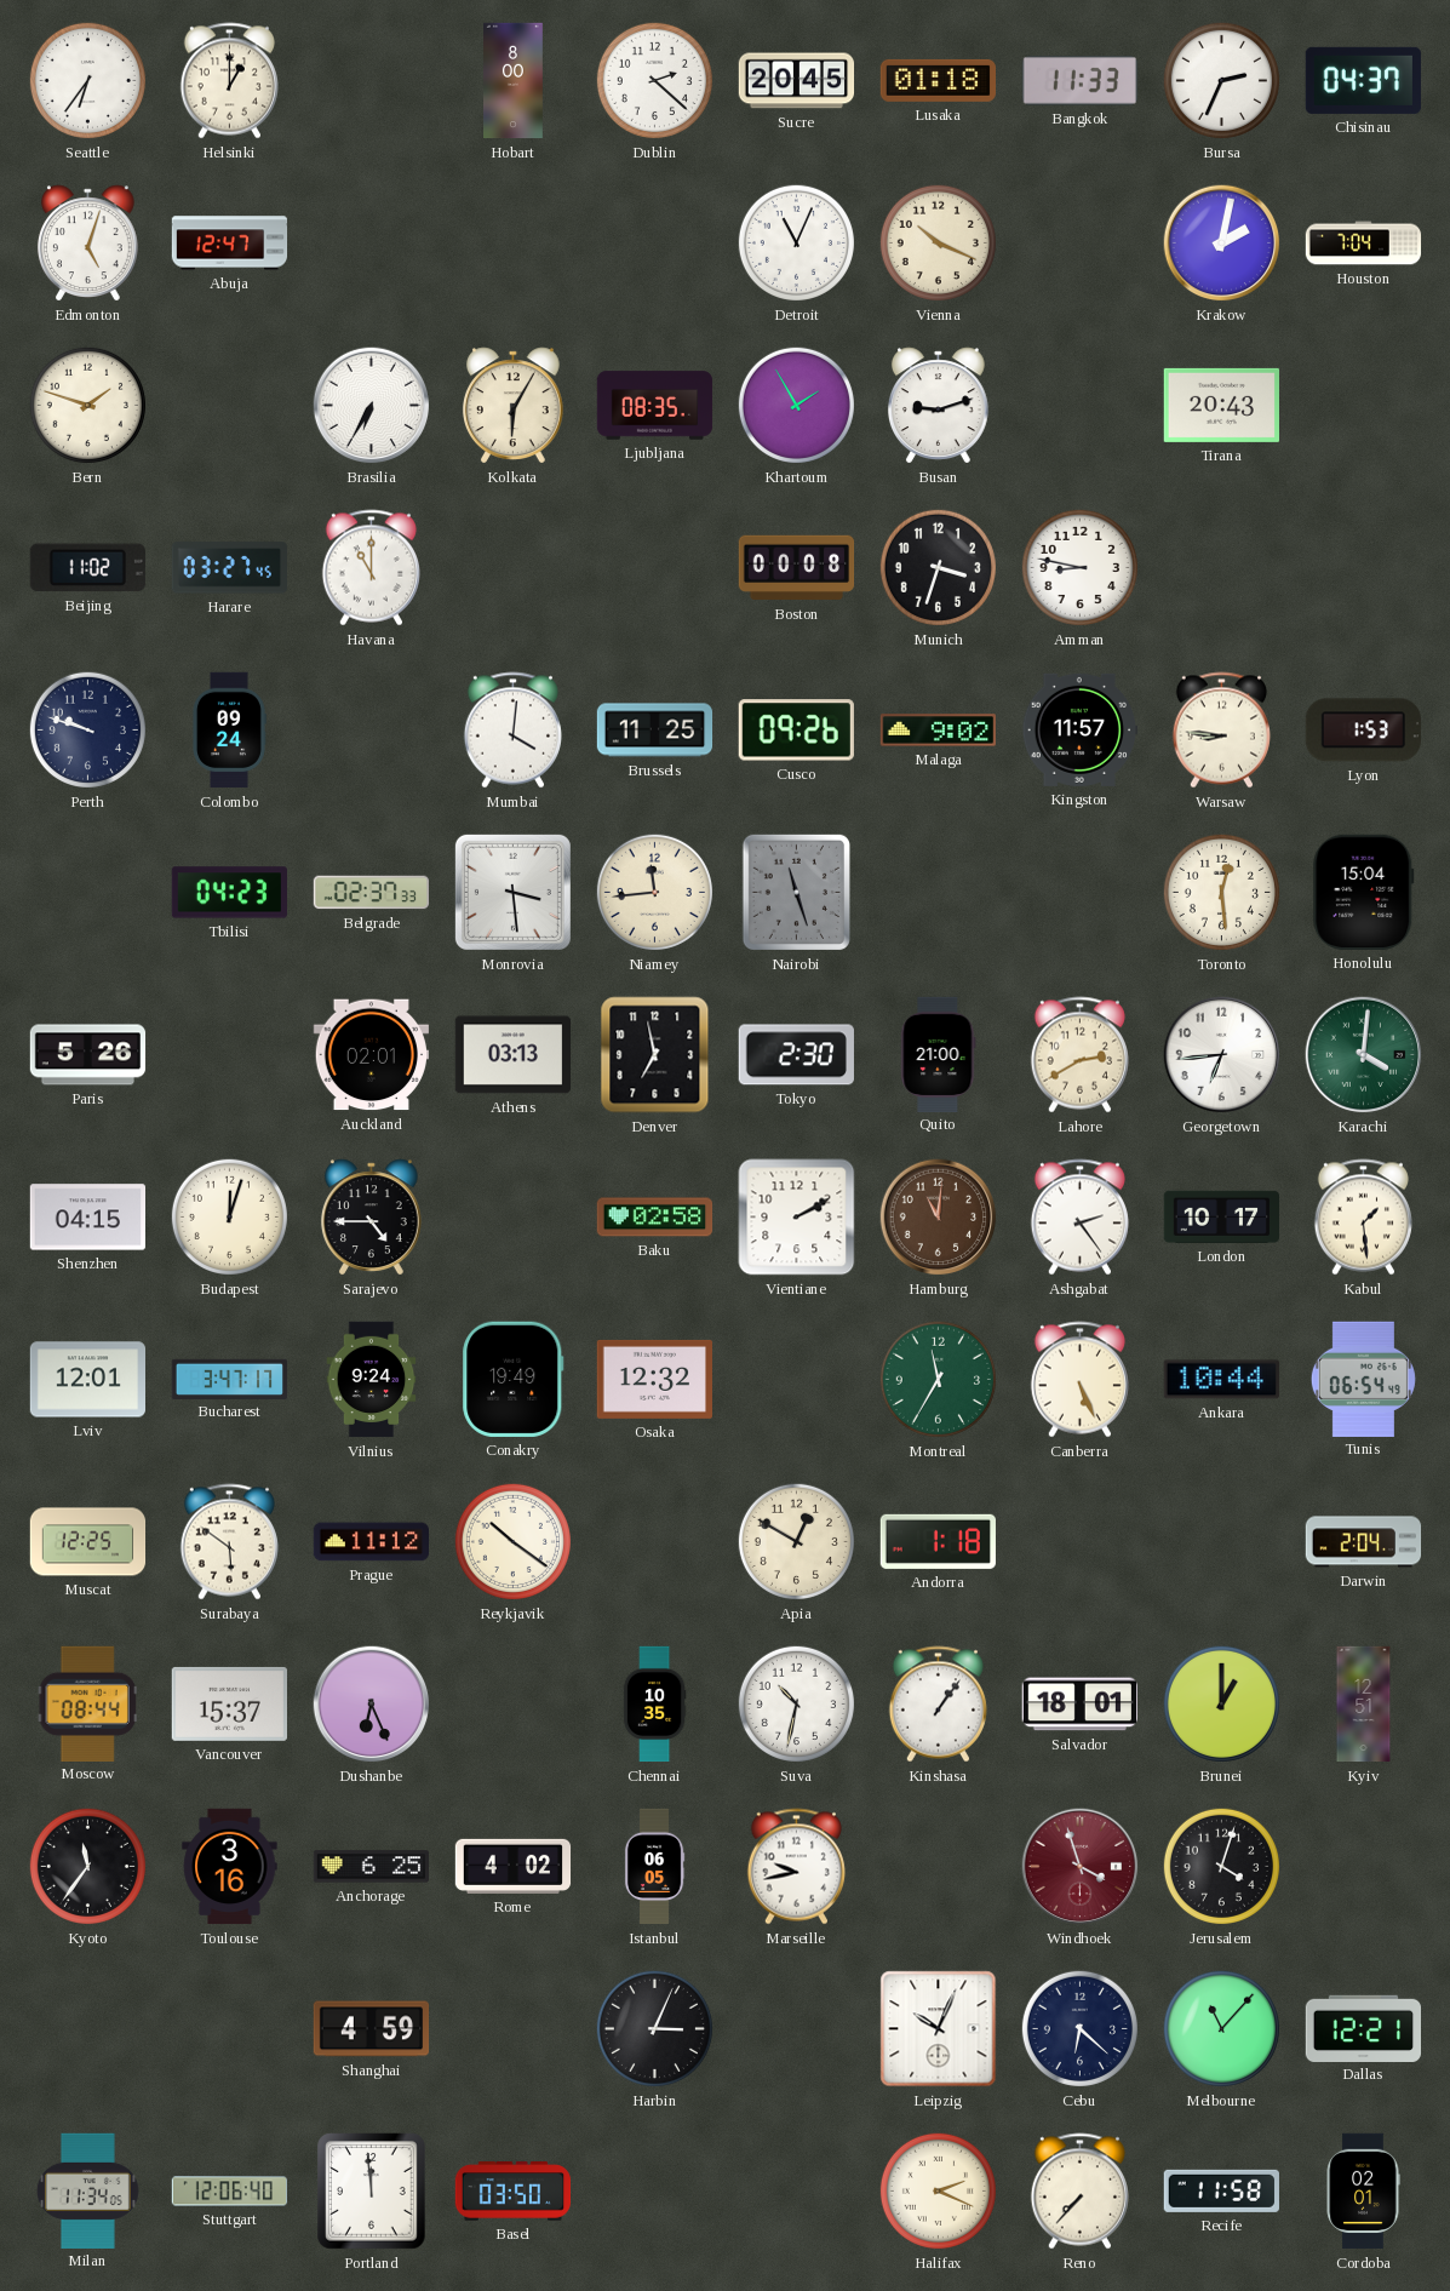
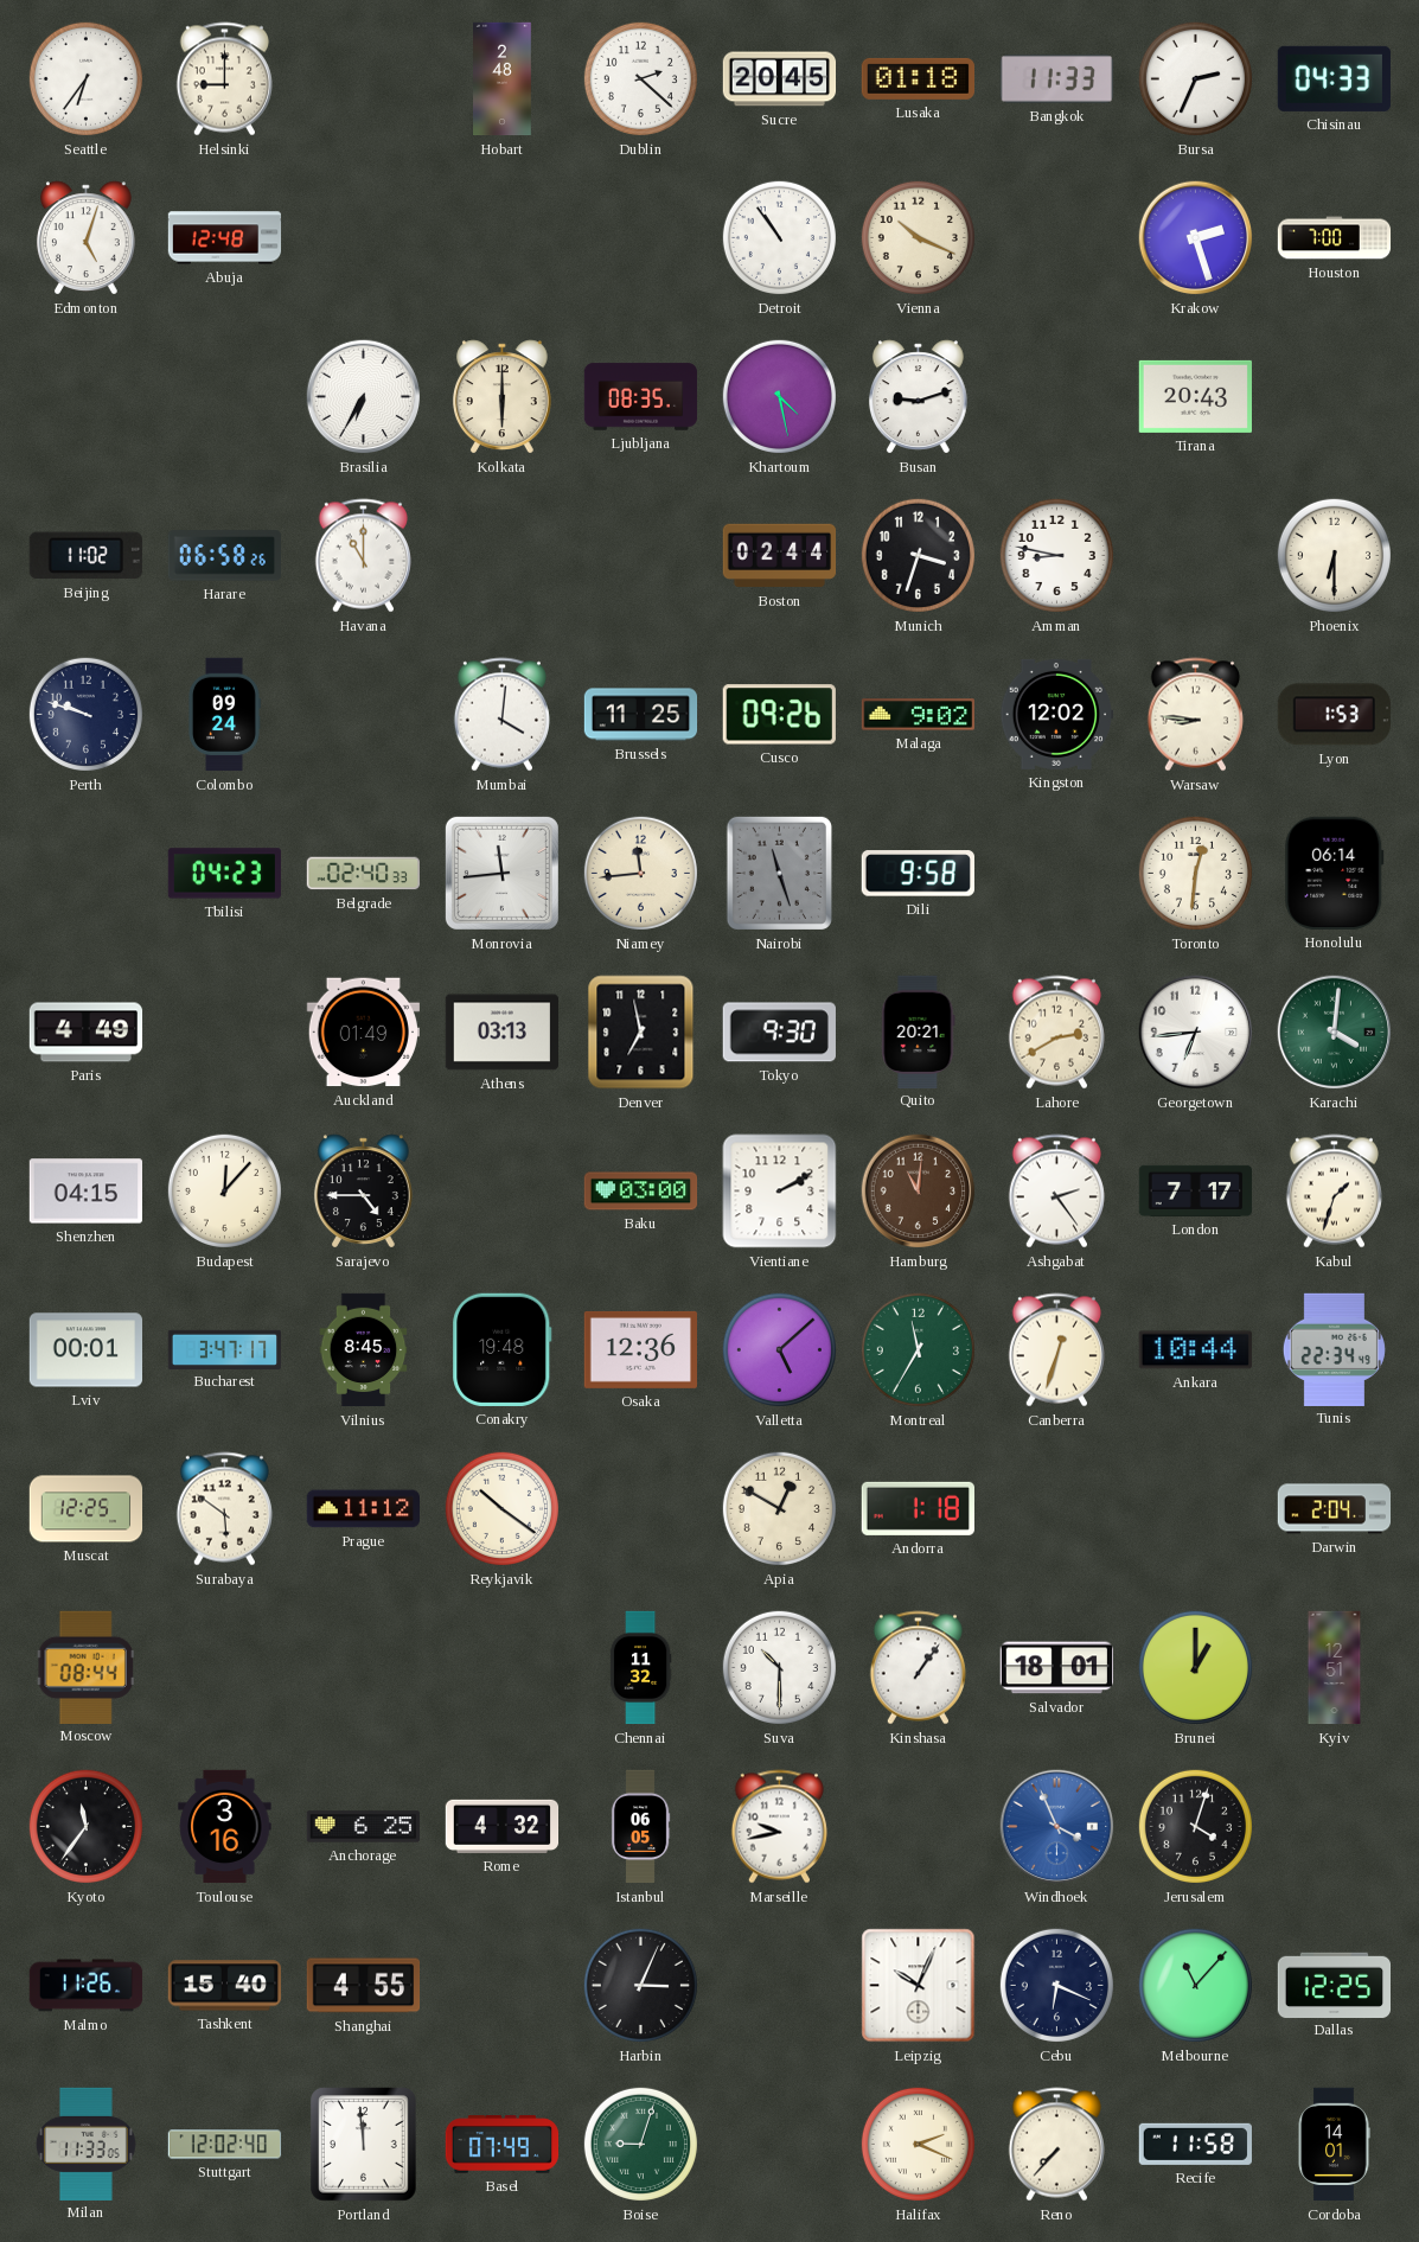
Helsinki: 1:00 -> 9:00
Hobart: 8:00 -> 2:48
Chisinau: 04:37 -> 04:33
Abuja: 12:47 -> 12:48
Detroit: 11:04 -> 10:54
Krakow: 2:02 -> 2:27
Houston: 7:04 -> 7:00
Bern: 1:48 -> none
Kolkata: 6:05 -> 6:00
Khartoum: 1:55 -> 4:28
Harare: 03:27 -> 06:58
Boston: 00:08 -> 02:44
Phoenix: none -> 6:30
Kingston: 11:57 -> 12:02
Belgrade: 02:37 -> 02:40
Monrovia: 3:29 -> 11:44
Dili: none -> 9:58
Toronto: 12:29 -> 12:31
Honolulu: 15:04 -> 06:14
Paris: 5:26 -> 4:49
Auckland: 02:01 -> 01:49
Tokyo: 2:30 -> 9:30
Quito: 21:00 -> 20:21
Budapest: 12:03 -> 12:07
Baku: 02:58 -> 03:00
London: 10:17 -> 7:17
Kabul: 1:29 -> 1:33
Lviv: 12:01 -> 00:01
Vilnius: 9:24 -> 8:45
Conakry: 19:49 -> 19:48
Osaka: 12:32 -> 12:36
Valletta: none -> 5:08
Canberra: 5:26 -> 12:33
Tunis: 06:54 -> 22:34
Vancouver: 15:37 -> none
Dushanbe: 6:26 -> none
Chennai: 10:35 -> 11:32
Suva: 10:32 -> 10:30
Rome: 4:02 -> 4:32
Windhoek: 3:57 -> 3:56
Windhoek dial: burgundy -> blue
Malmo: none -> 11:26
Tashkent: none -> 15:40
Shanghai: 4:59 -> 4:55
Cebu: 6:22 -> 6:19
Dallas: 12:21 -> 12:25
Milan: 11:34 -> 11:33
Stuttgart: 12:06 -> 12:02
Basel: 03:50 -> 07:49
Boise: none -> 9:03
Cordoba: 02:01 -> 14:01
